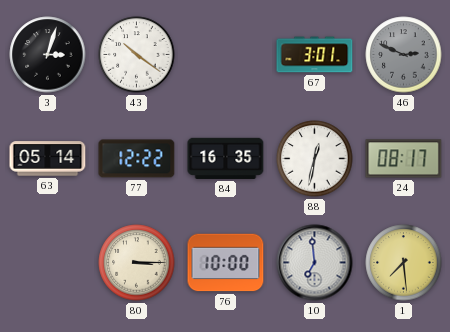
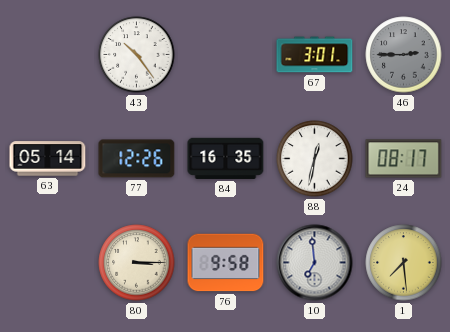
3: 3:03 -> none
43: 10:21 -> 10:24
46: 2:49 -> 2:45
77: 12:22 -> 12:26
76: 10:00 -> 9:58
